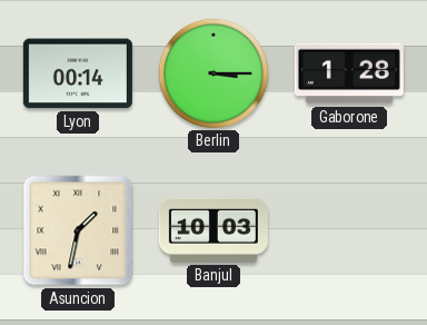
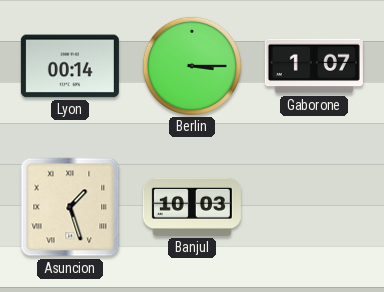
Gaborone: 1:28 -> 1:07
Asuncion: 1:32 -> 1:27
